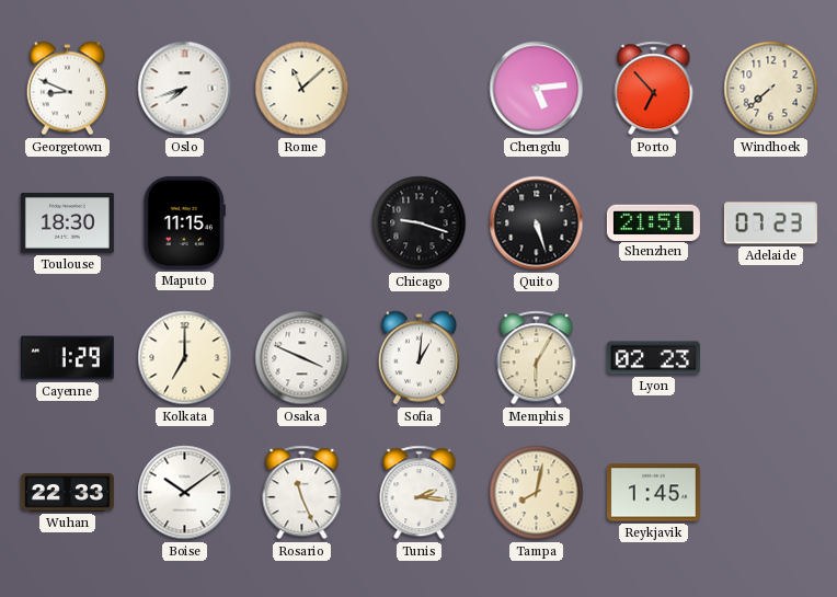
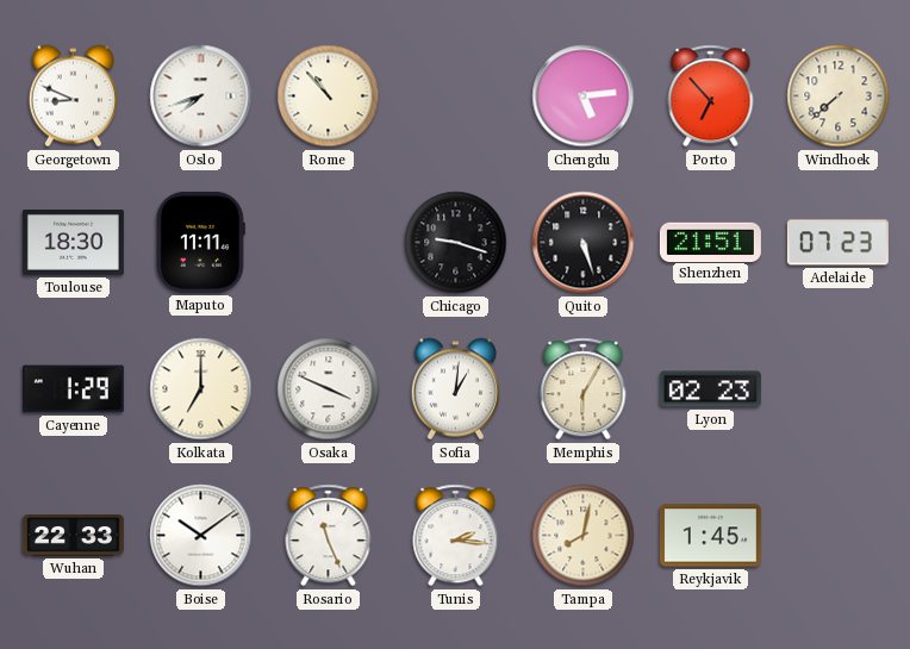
Rome: 11:08 -> 10:53
Maputo: 11:15 -> 11:11
